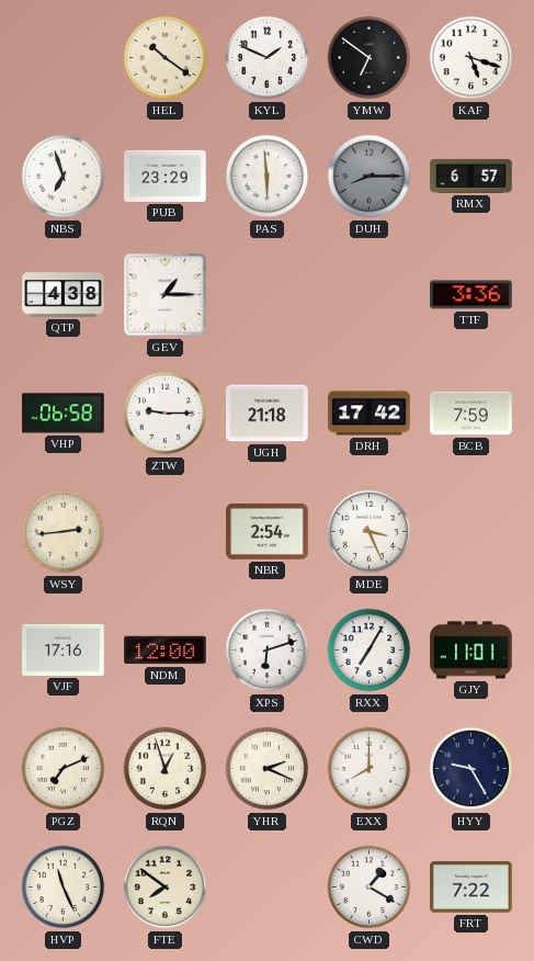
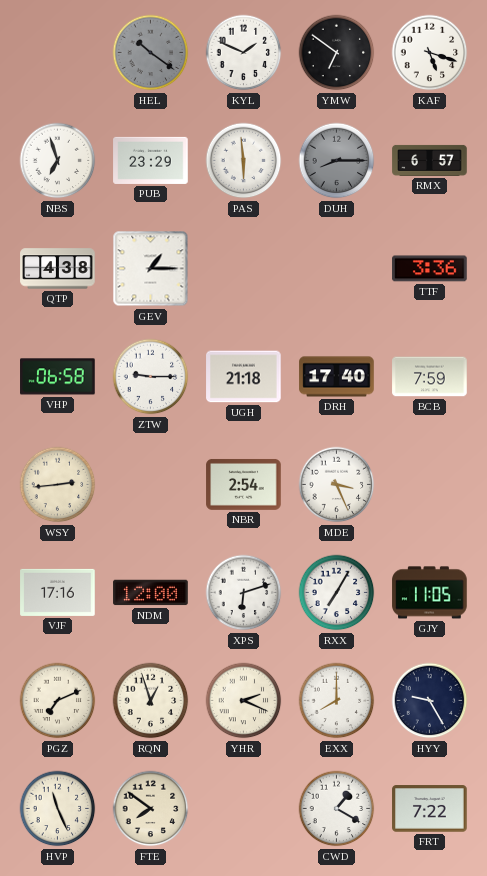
HEL dial: cream -> grey
DRH: 17:42 -> 17:40
GJY: 11:01 -> 11:05
